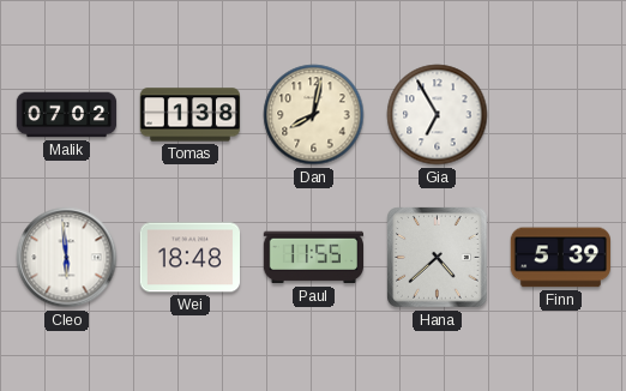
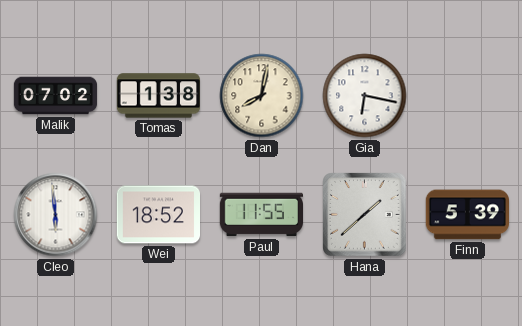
Gia: 6:55 -> 6:17
Wei: 18:48 -> 18:52
Hana: 4:38 -> 1:38
